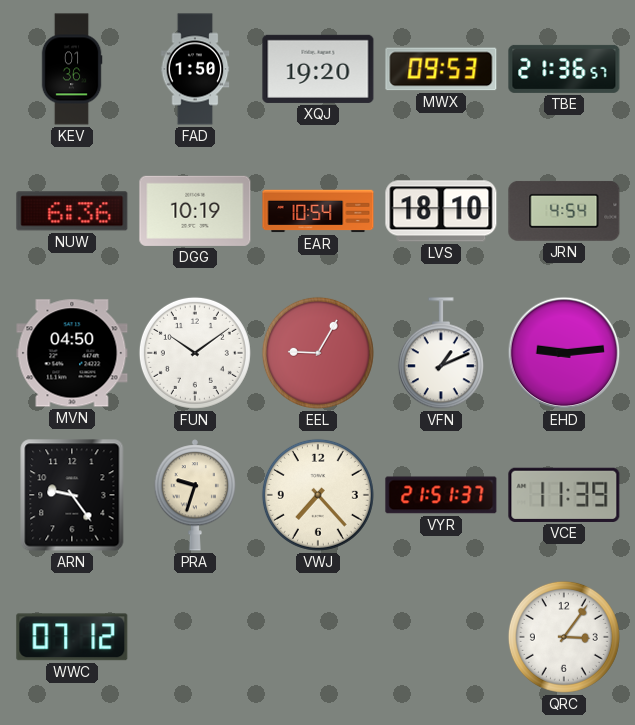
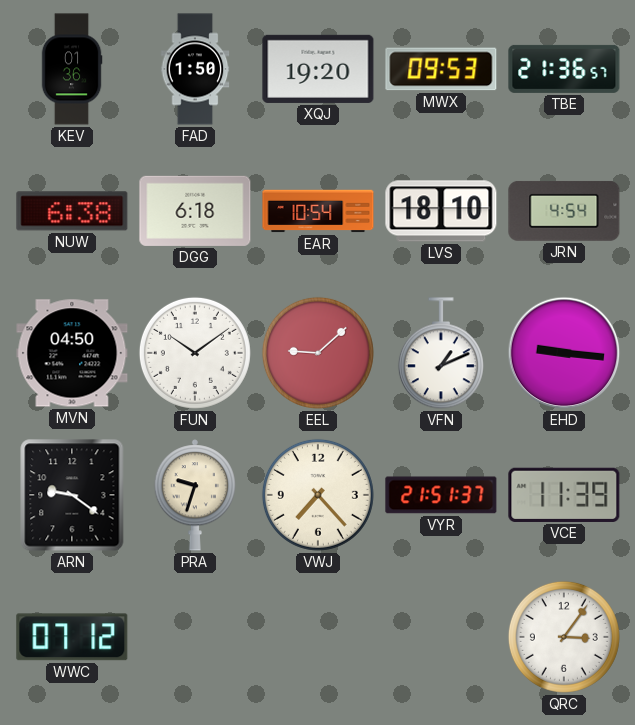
NUW: 6:36 -> 6:38
DGG: 10:19 -> 6:18
EEL: 9:05 -> 9:08
EHD: 9:14 -> 9:16
ARN: 9:24 -> 9:21
